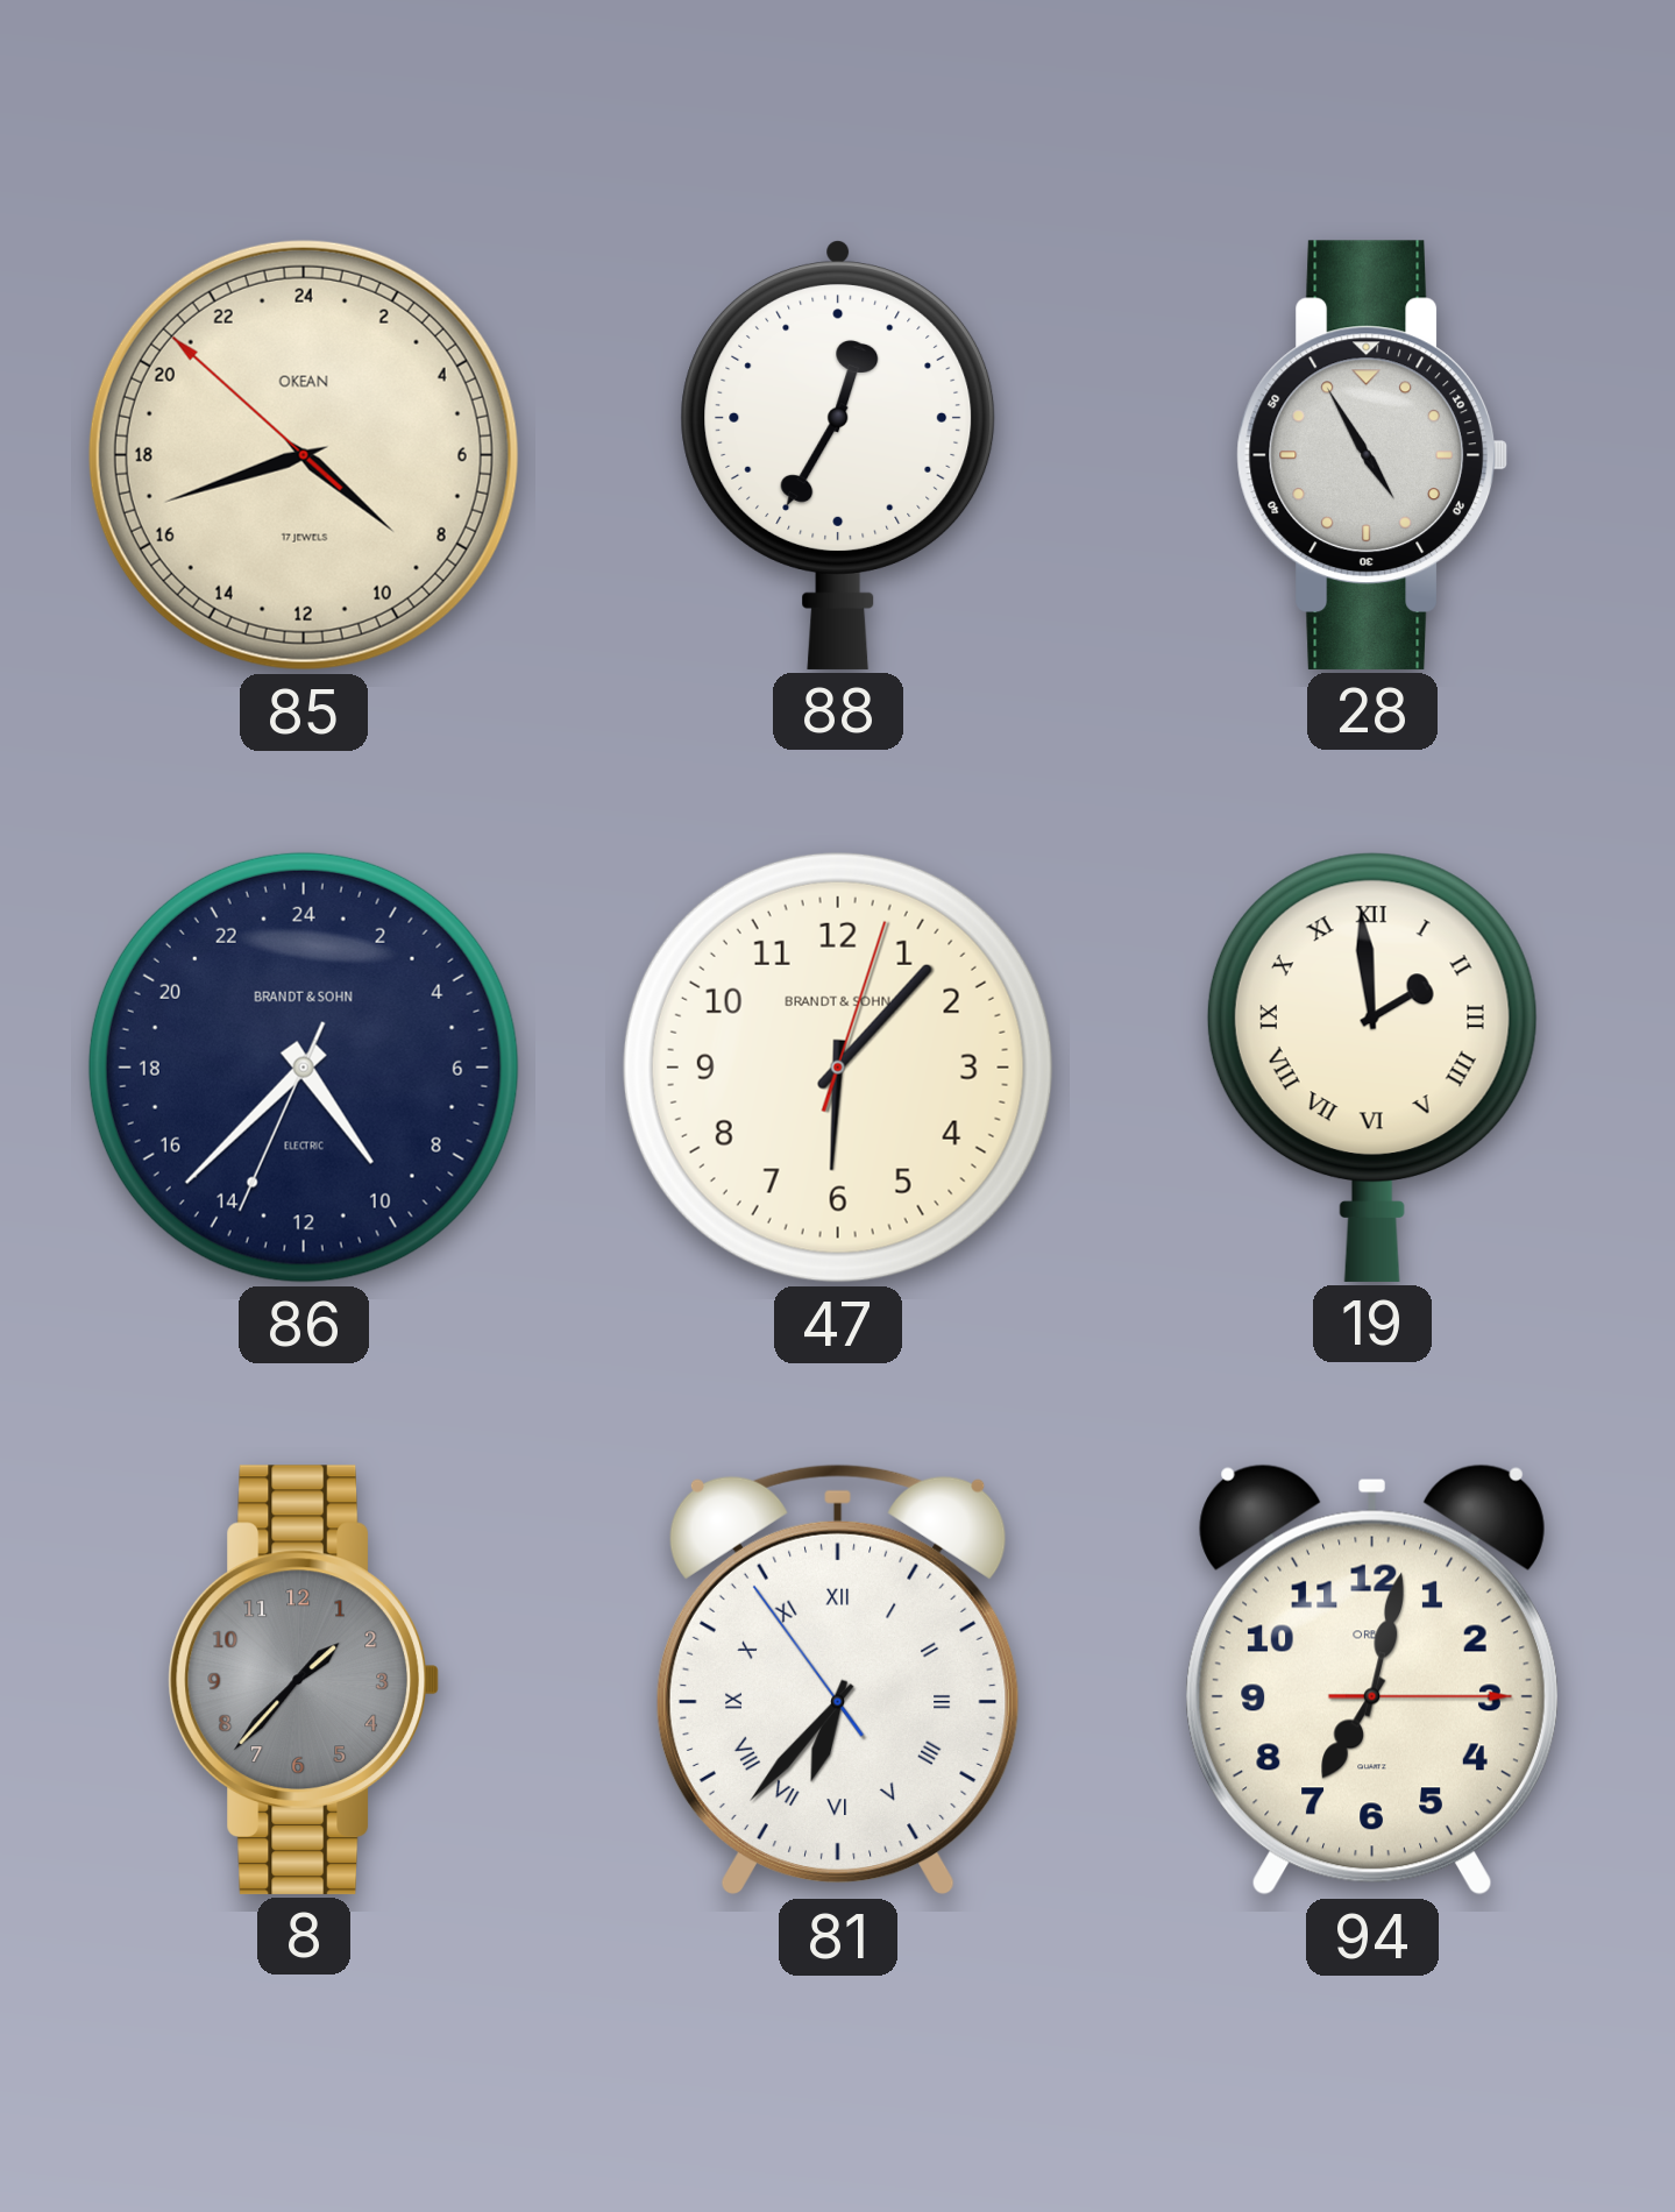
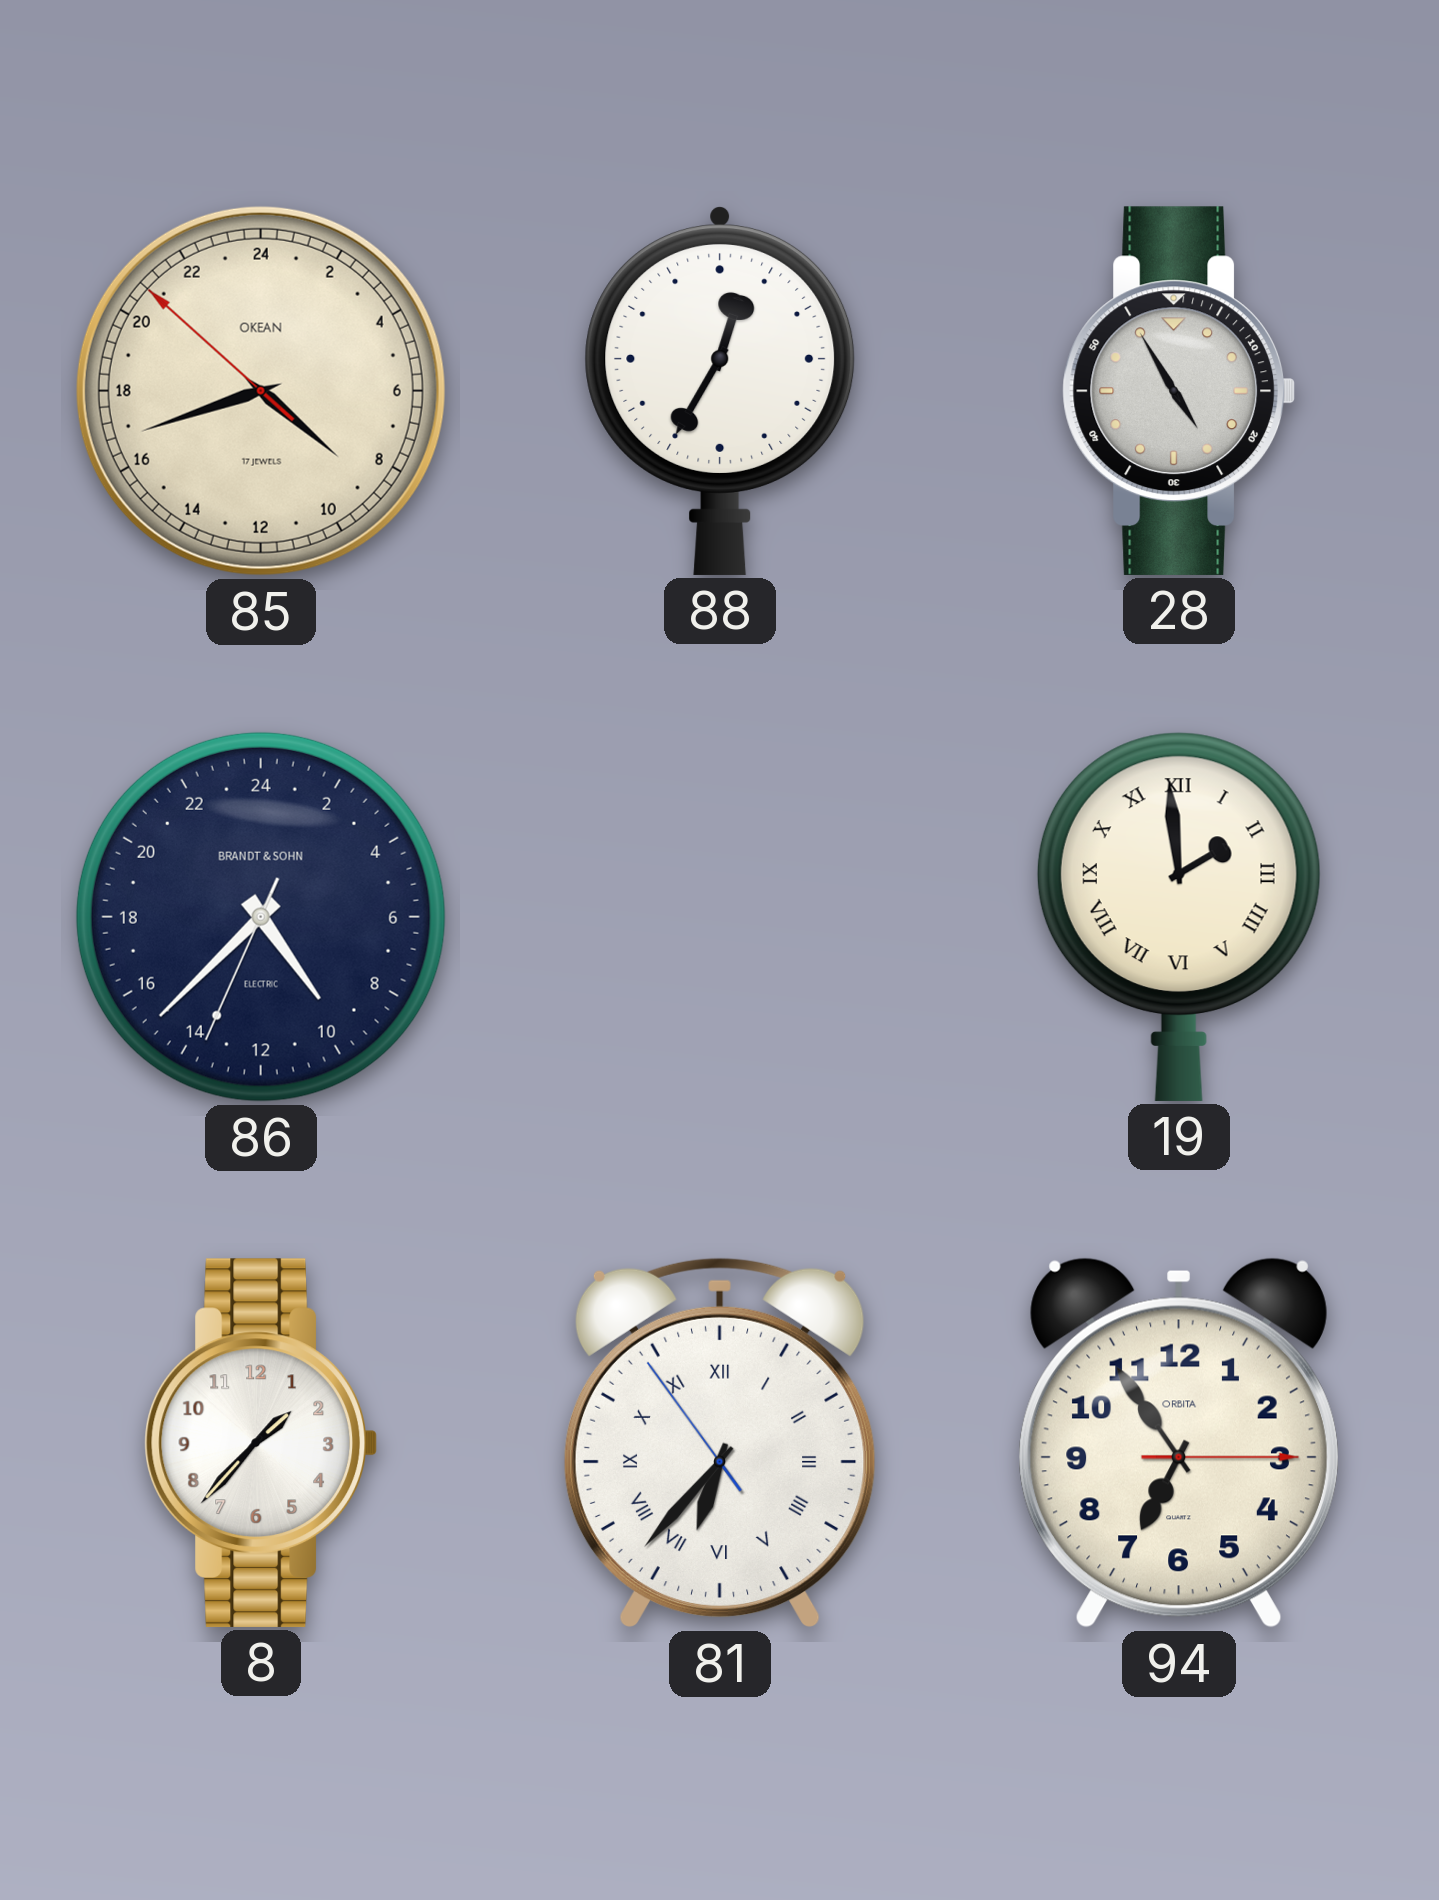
47: 6:07 -> none
8 dial: grey -> white
94: 7:02 -> 6:54
